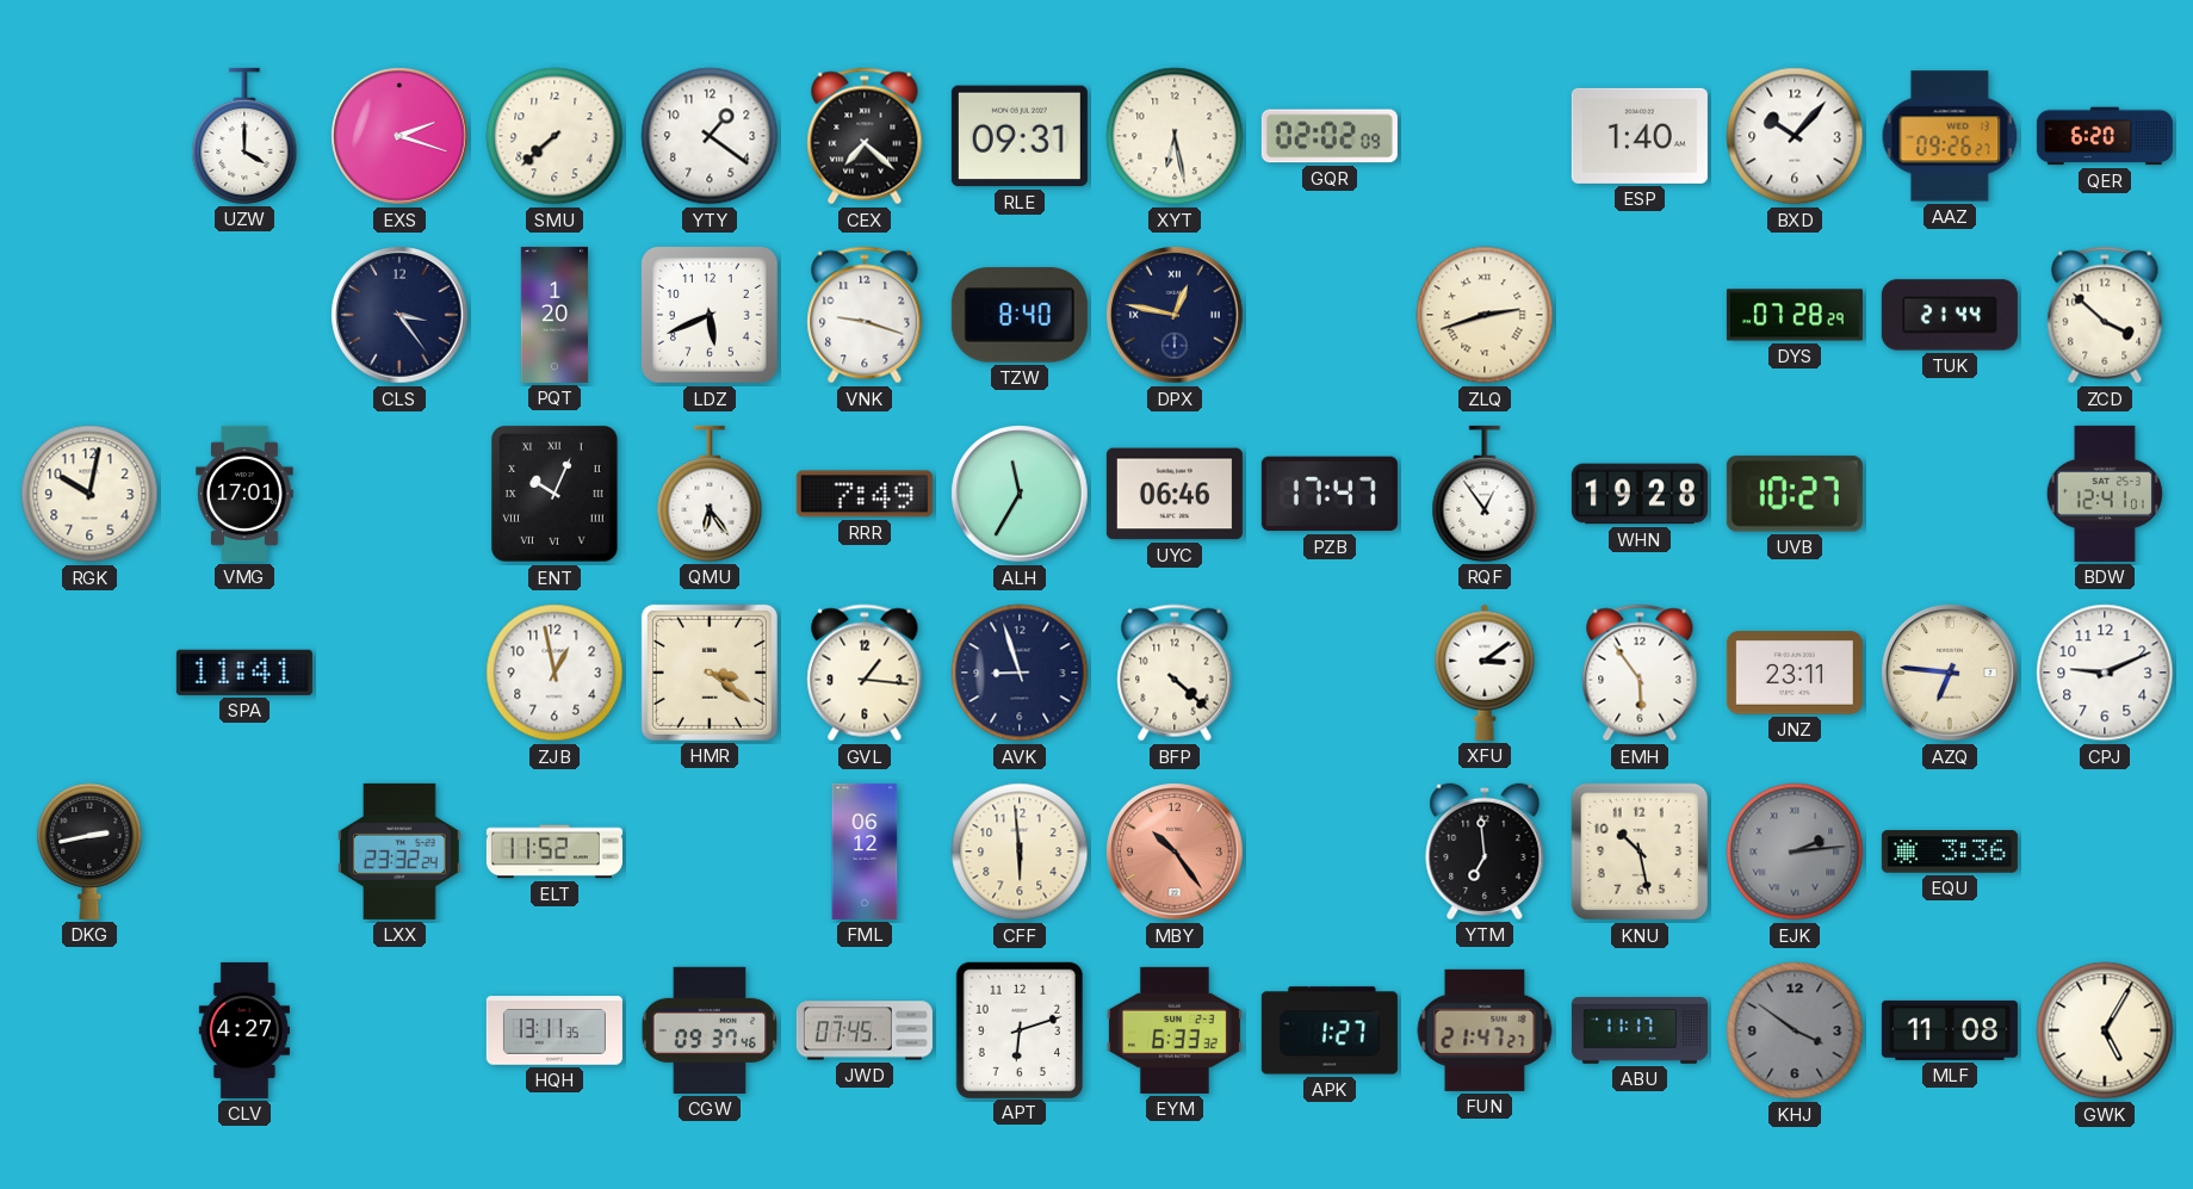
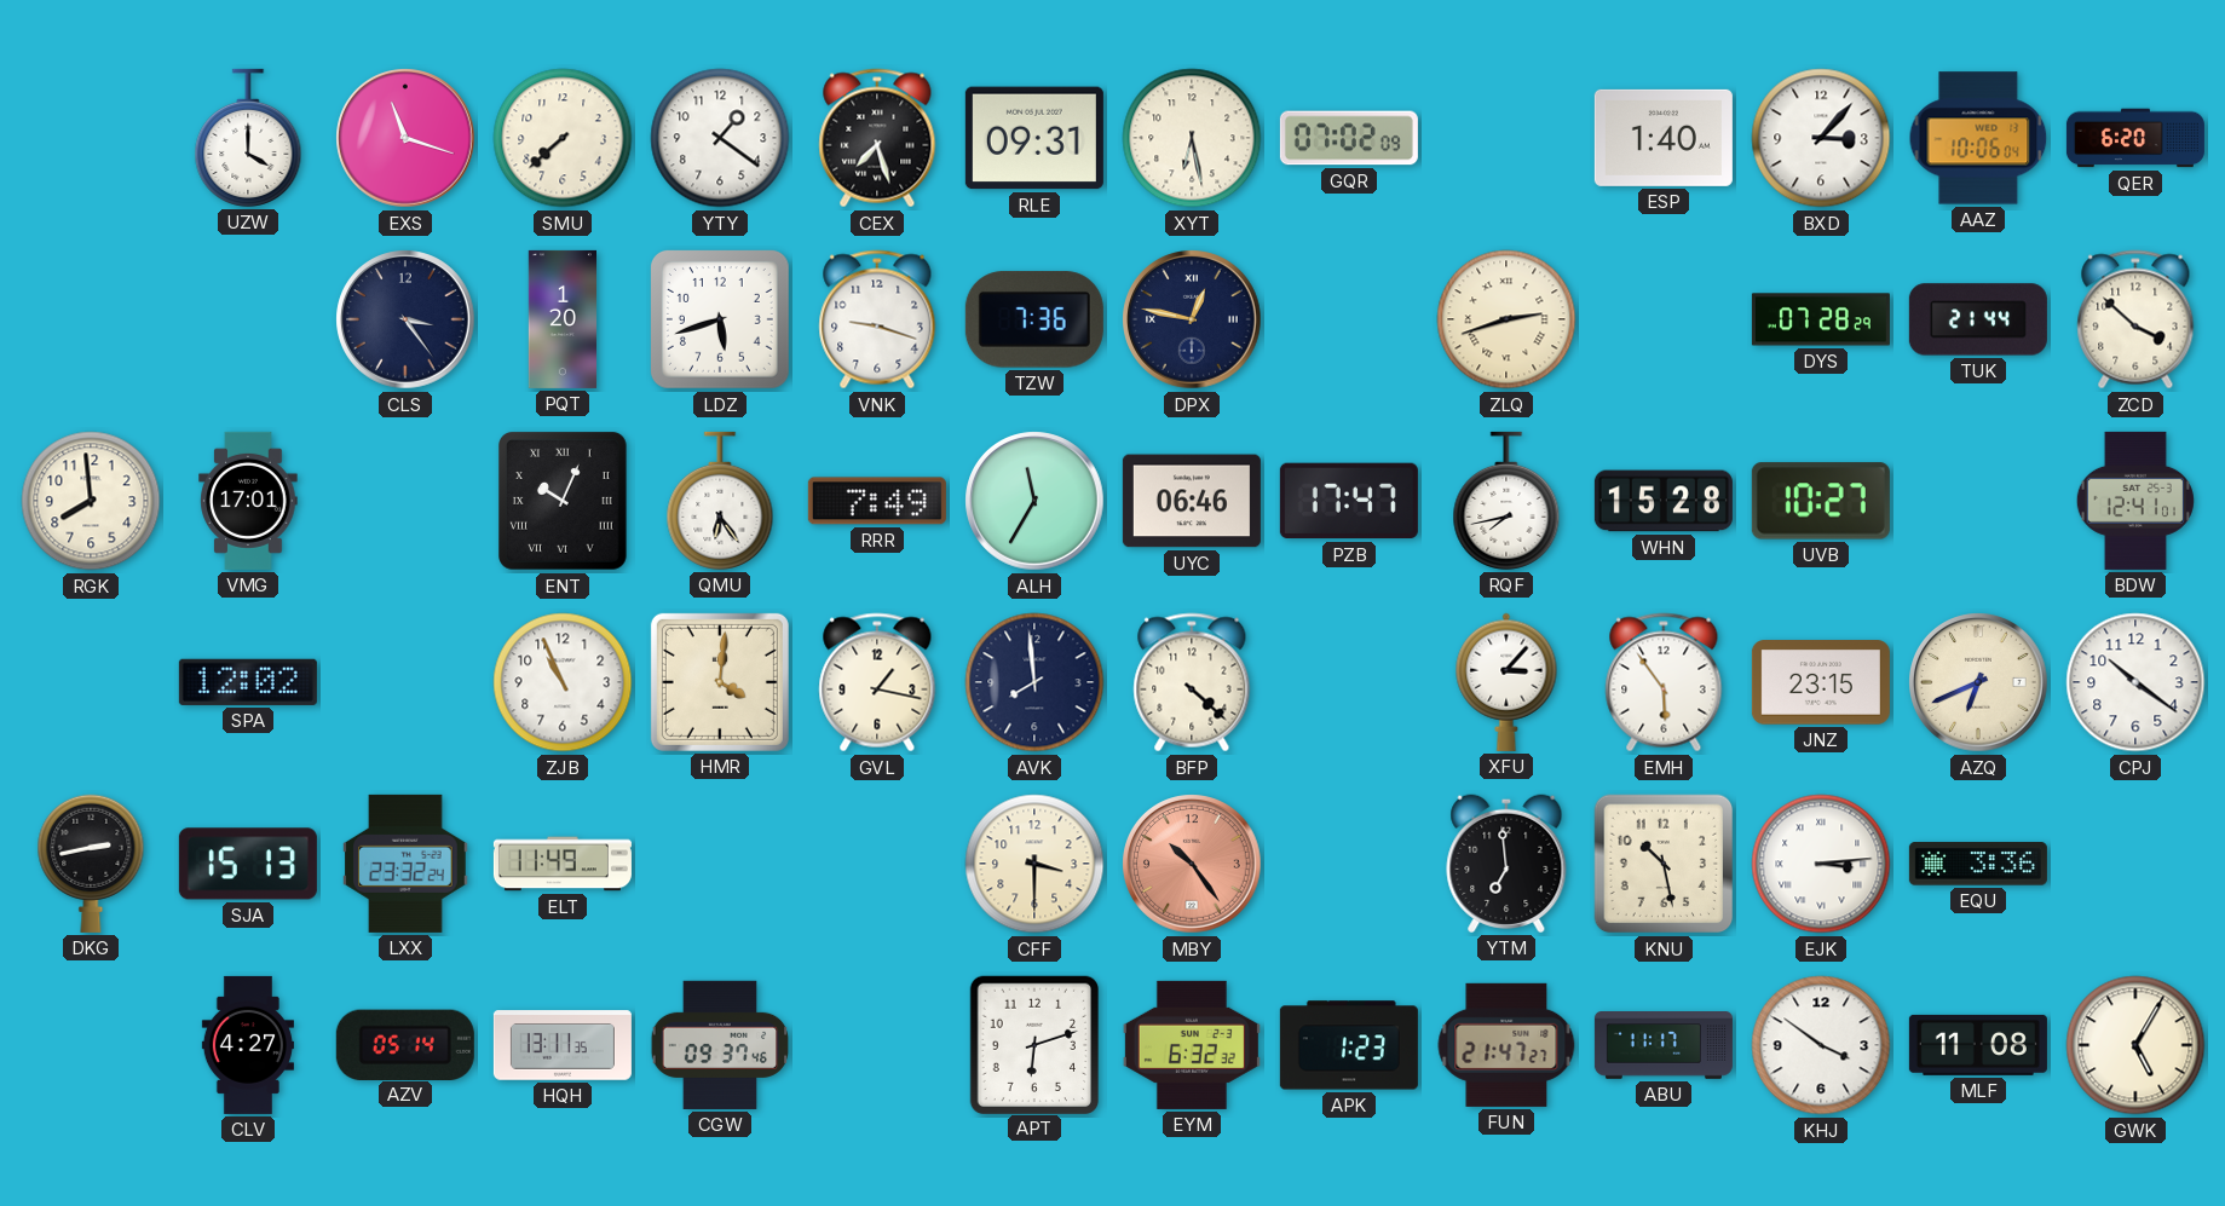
EXS: 2:18 -> 11:18
CEX: 7:22 -> 7:27
GQR: 02:02 -> 07:02
BXD: 10:07 -> 3:07
AAZ: 09:26 -> 10:06
LDZ: 5:41 -> 5:42
TZW: 8:40 -> 7:36
RGK: 10:02 -> 7:59
RQF: 12:54 -> 7:43
WHN: 19:28 -> 15:28
SPA: 11:41 -> 12:02
ZJB: 12:58 -> 10:56
HMR: 3:21 -> 4:01
GVL: 1:16 -> 1:17
AVK: 8:57 -> 7:59
XFU: 3:09 -> 3:07
JNZ: 23:11 -> 23:15
AZQ: 6:46 -> 6:41
CPJ: 9:11 -> 10:21
SJA: none -> 15:13
ELT: 11:52 -> 11:49
FML: 06:12 -> none
CFF: 5:59 -> 3:30
EJK: 2:14 -> 3:14
EJK dial: grey -> white
AZV: none -> 05:14
JWD: 07:45 -> none
EYM: 6:33 -> 6:32
APK: 1:27 -> 1:23
KHJ dial: grey -> white
